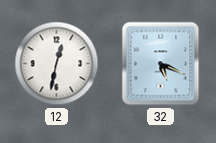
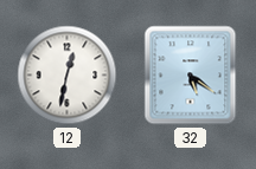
32: 5:19 -> 5:21
